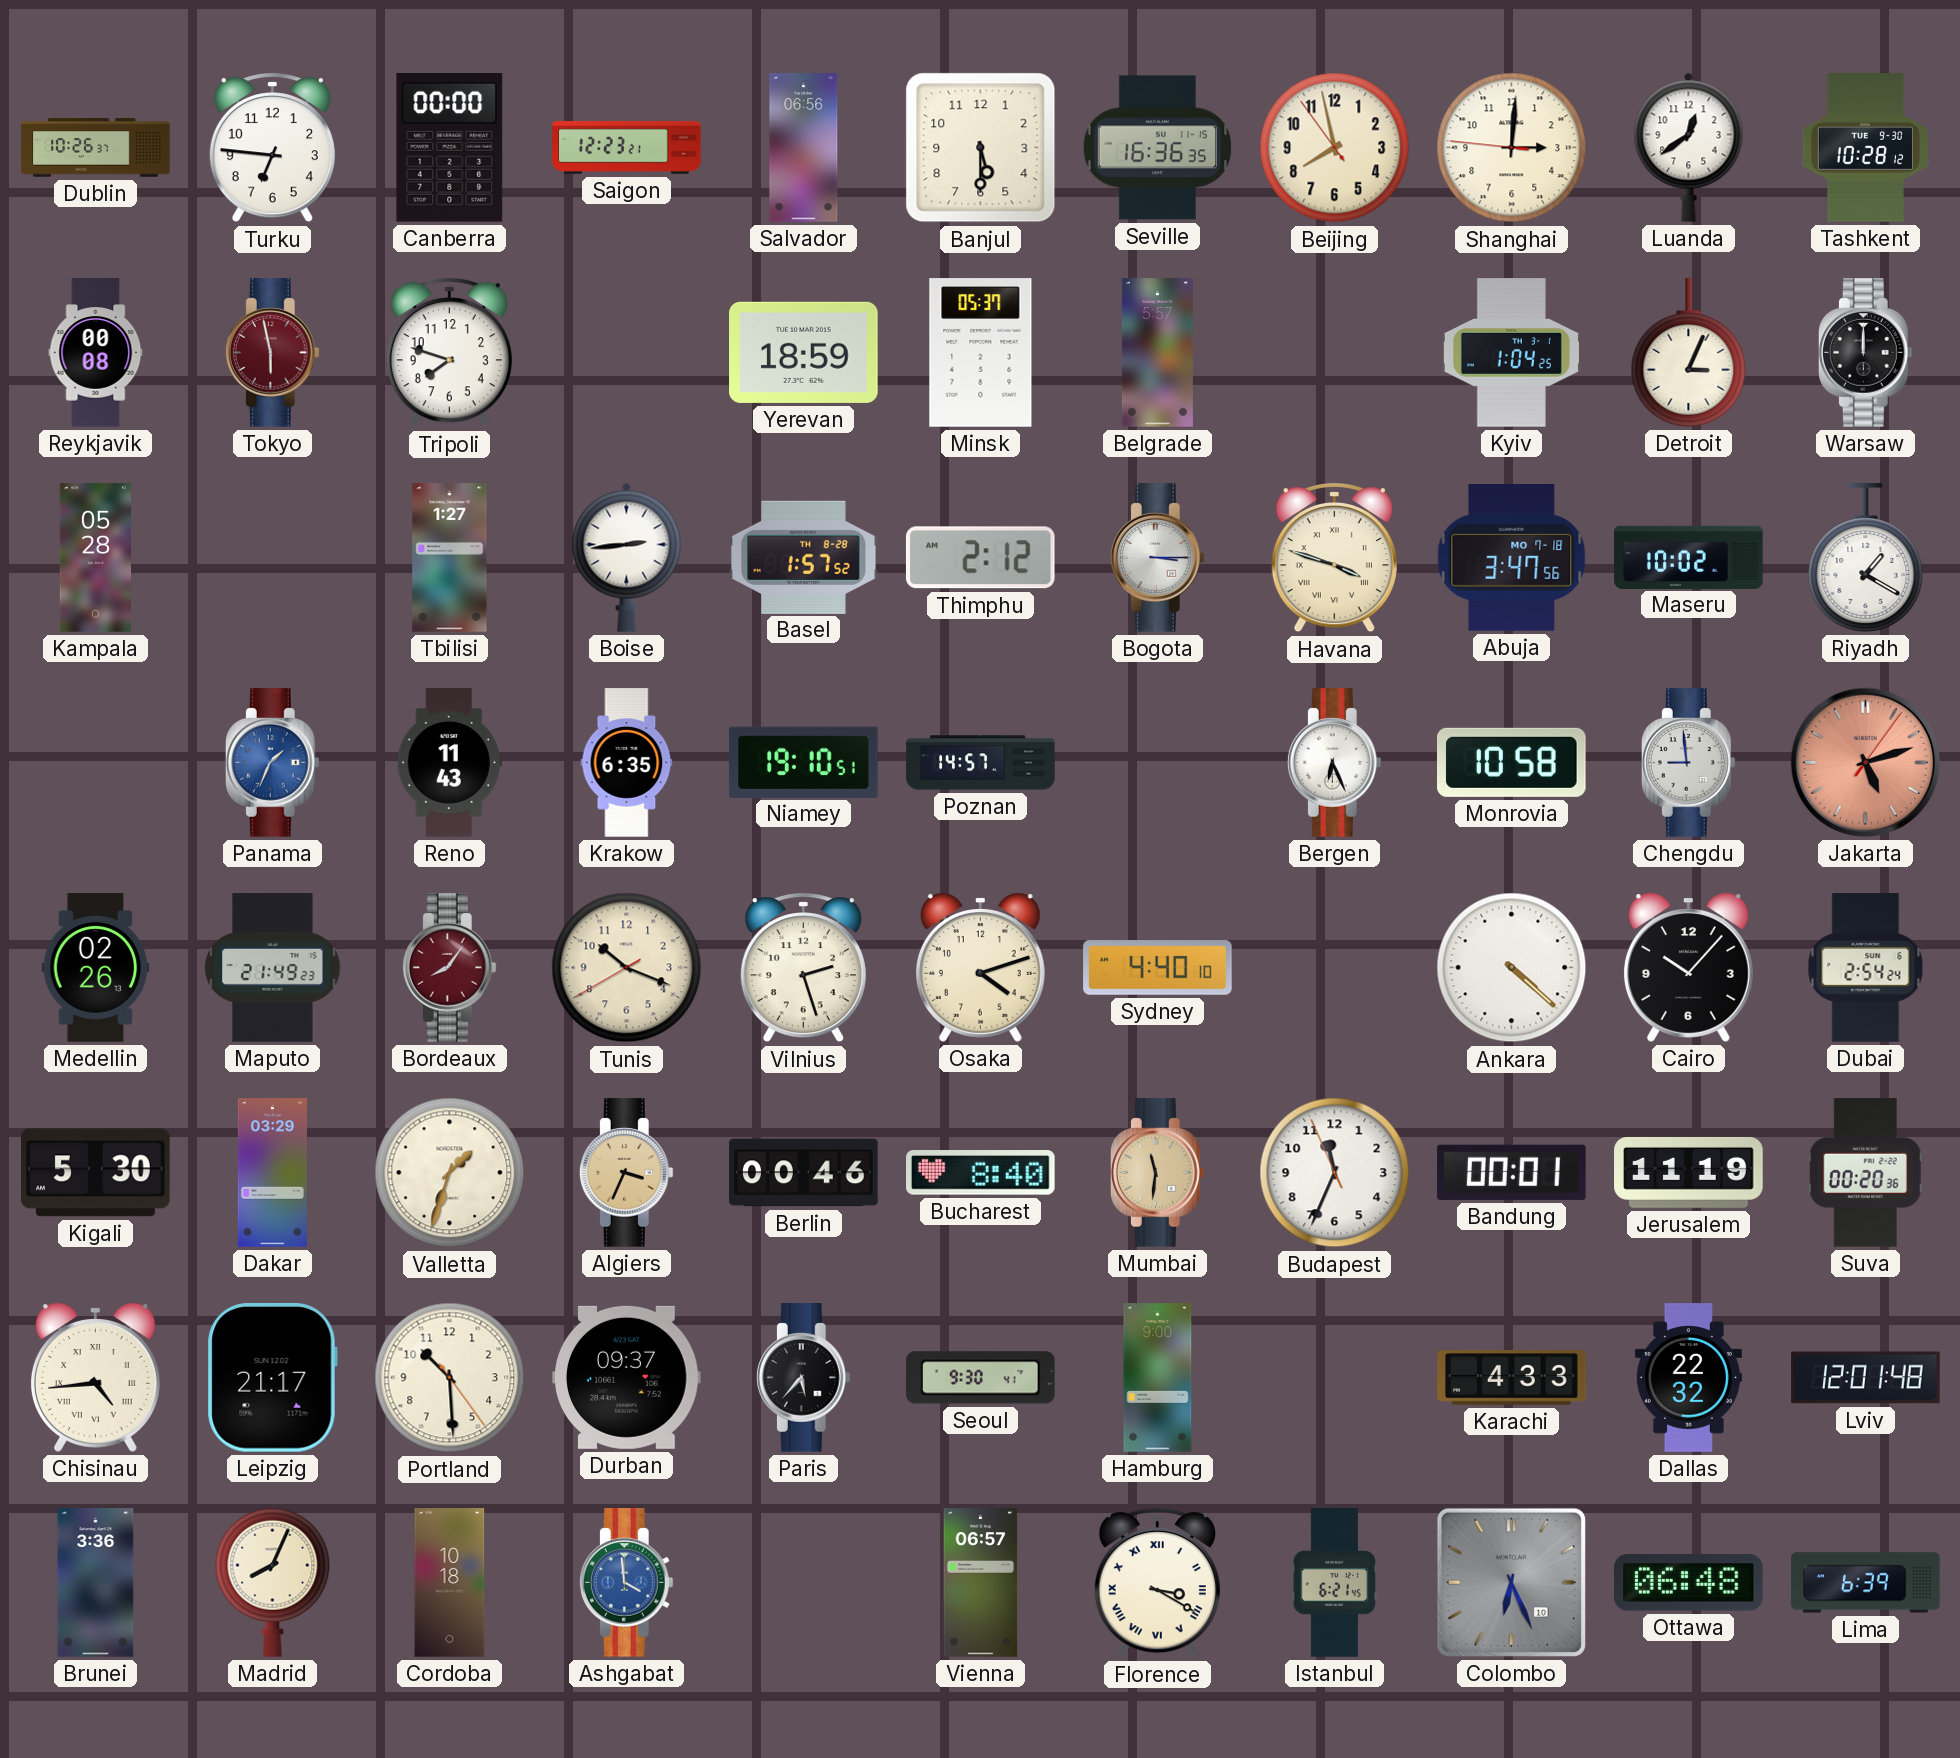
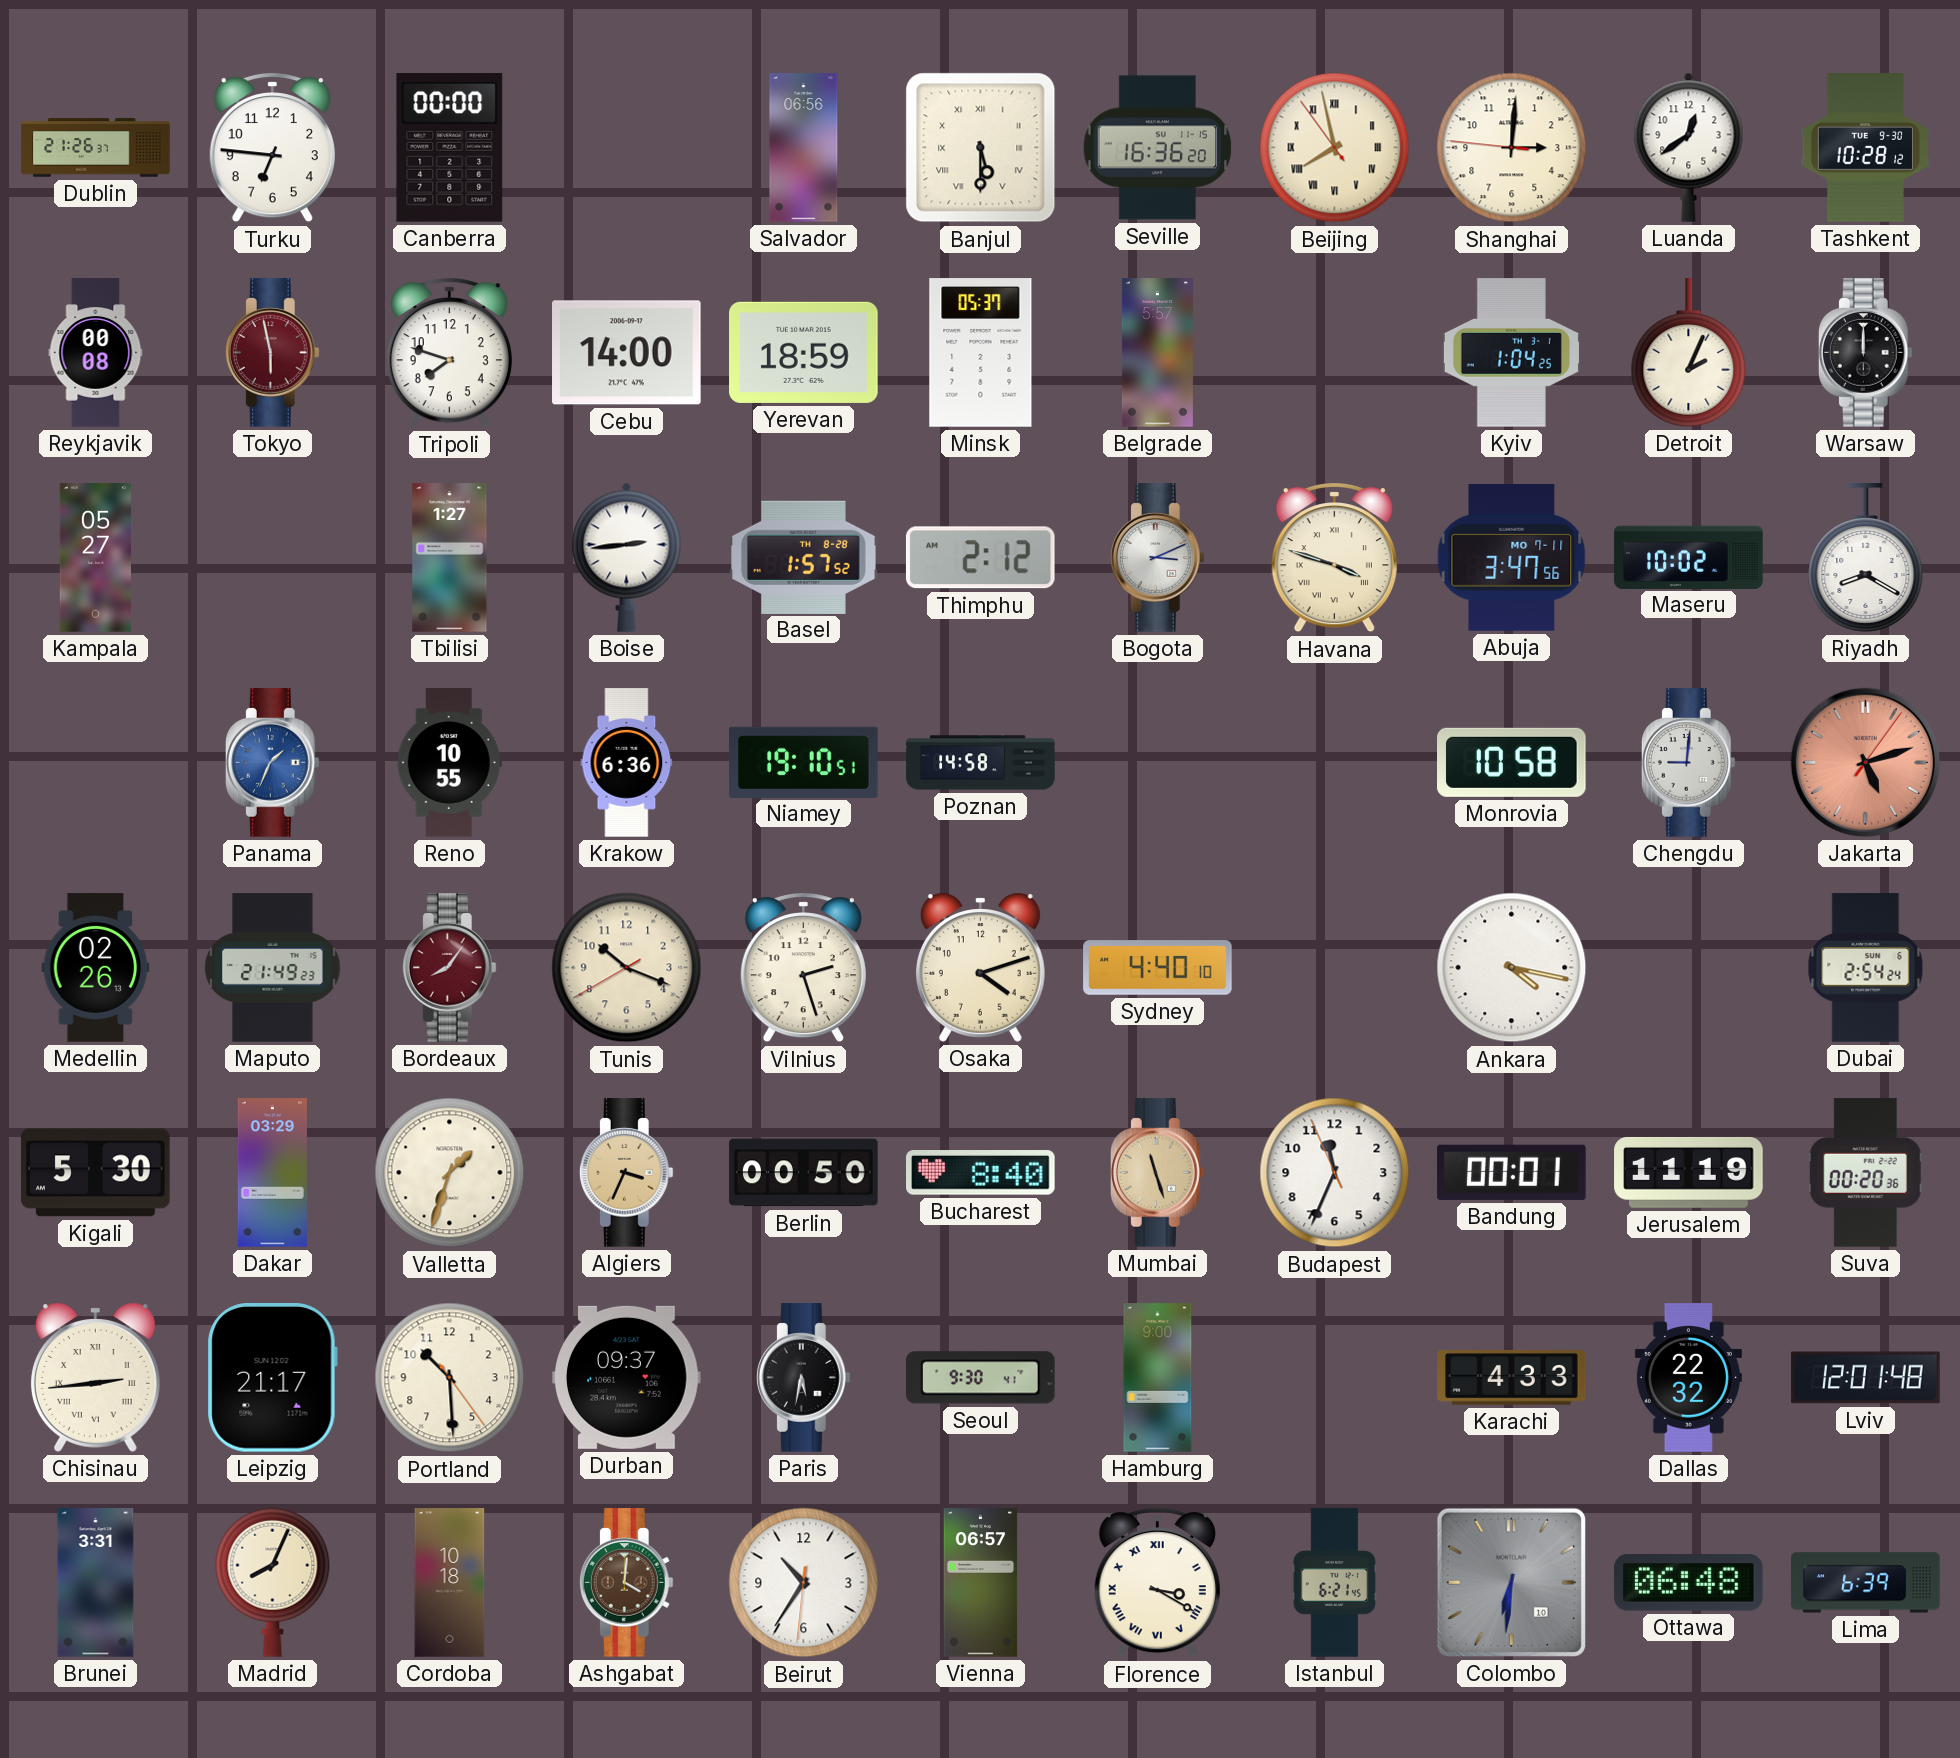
Dublin: 10:26 -> 21:26
Saigon: 12:23 -> none
Banjul numerals: Arabic -> Roman
Seville: 16:36:35 -> 16:36:20
Beijing numerals: Arabic -> Roman
Cebu: none -> 14:00
Detroit: 3:04 -> 2:04
Kampala: 05:28 -> 05:27
Bogota: 3:15 -> 3:11
Abuja date: MO 7-18 -> MO 7-11
Riyadh: 1:20 -> 8:20
Reno: 11:43 -> 10:55
Krakow: 6:35 -> 6:36
Poznan: 14:57 -> 14:58
Bergen: 6:26 -> none
Chengdu: 8:59 -> 9:01
Ankara: 4:22 -> 4:17
Cairo: 10:07 -> none
Berlin: 00:46 -> 00:50
Mumbai: 11:31 -> 11:27
Chisinau: 4:44 -> 2:44
Paris: 5:37 -> 5:32
Brunei: 3:36 -> 3:31
Ashgabat: 3:59 -> 4:01
Ashgabat dial: blue -> brown
Beirut: none -> 10:35
Colombo: 6:26 -> 6:31
